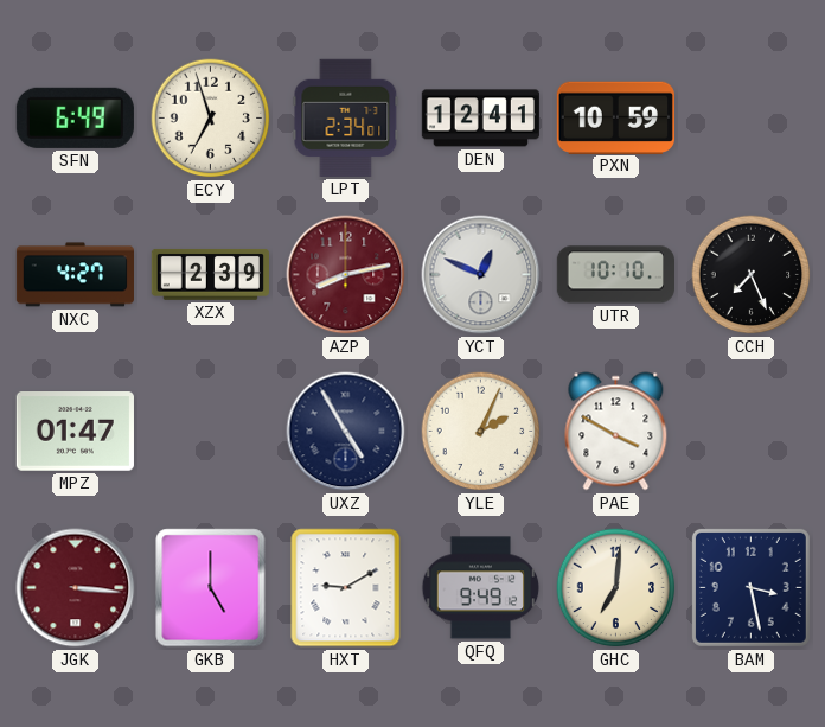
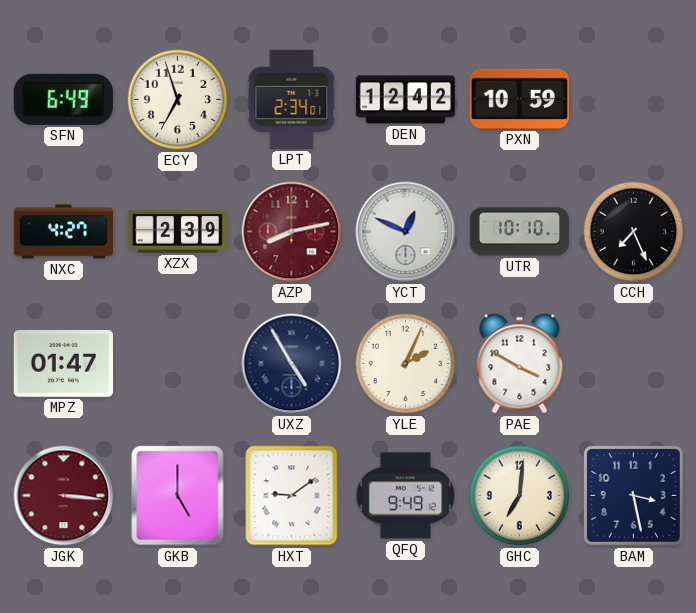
DEN: 12:41 -> 12:42
HXT: 9:10 -> 9:09
